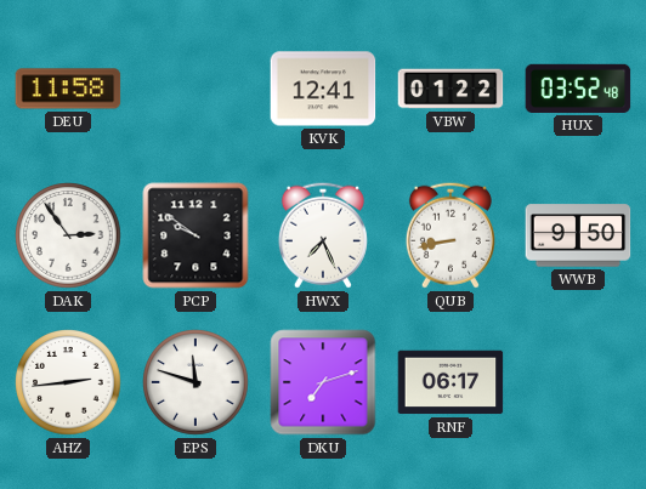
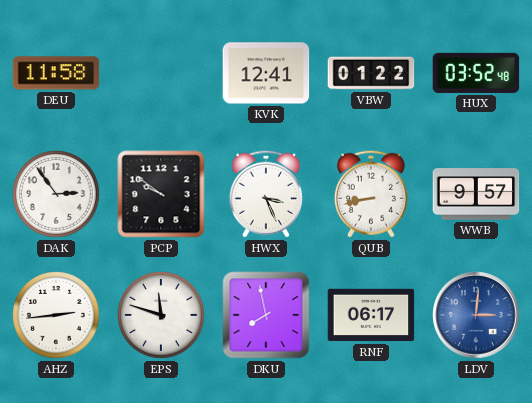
HWX: 7:26 -> 3:26
WWB: 9:50 -> 9:57
DKU: 7:12 -> 7:58
LDV: none -> 3:01
